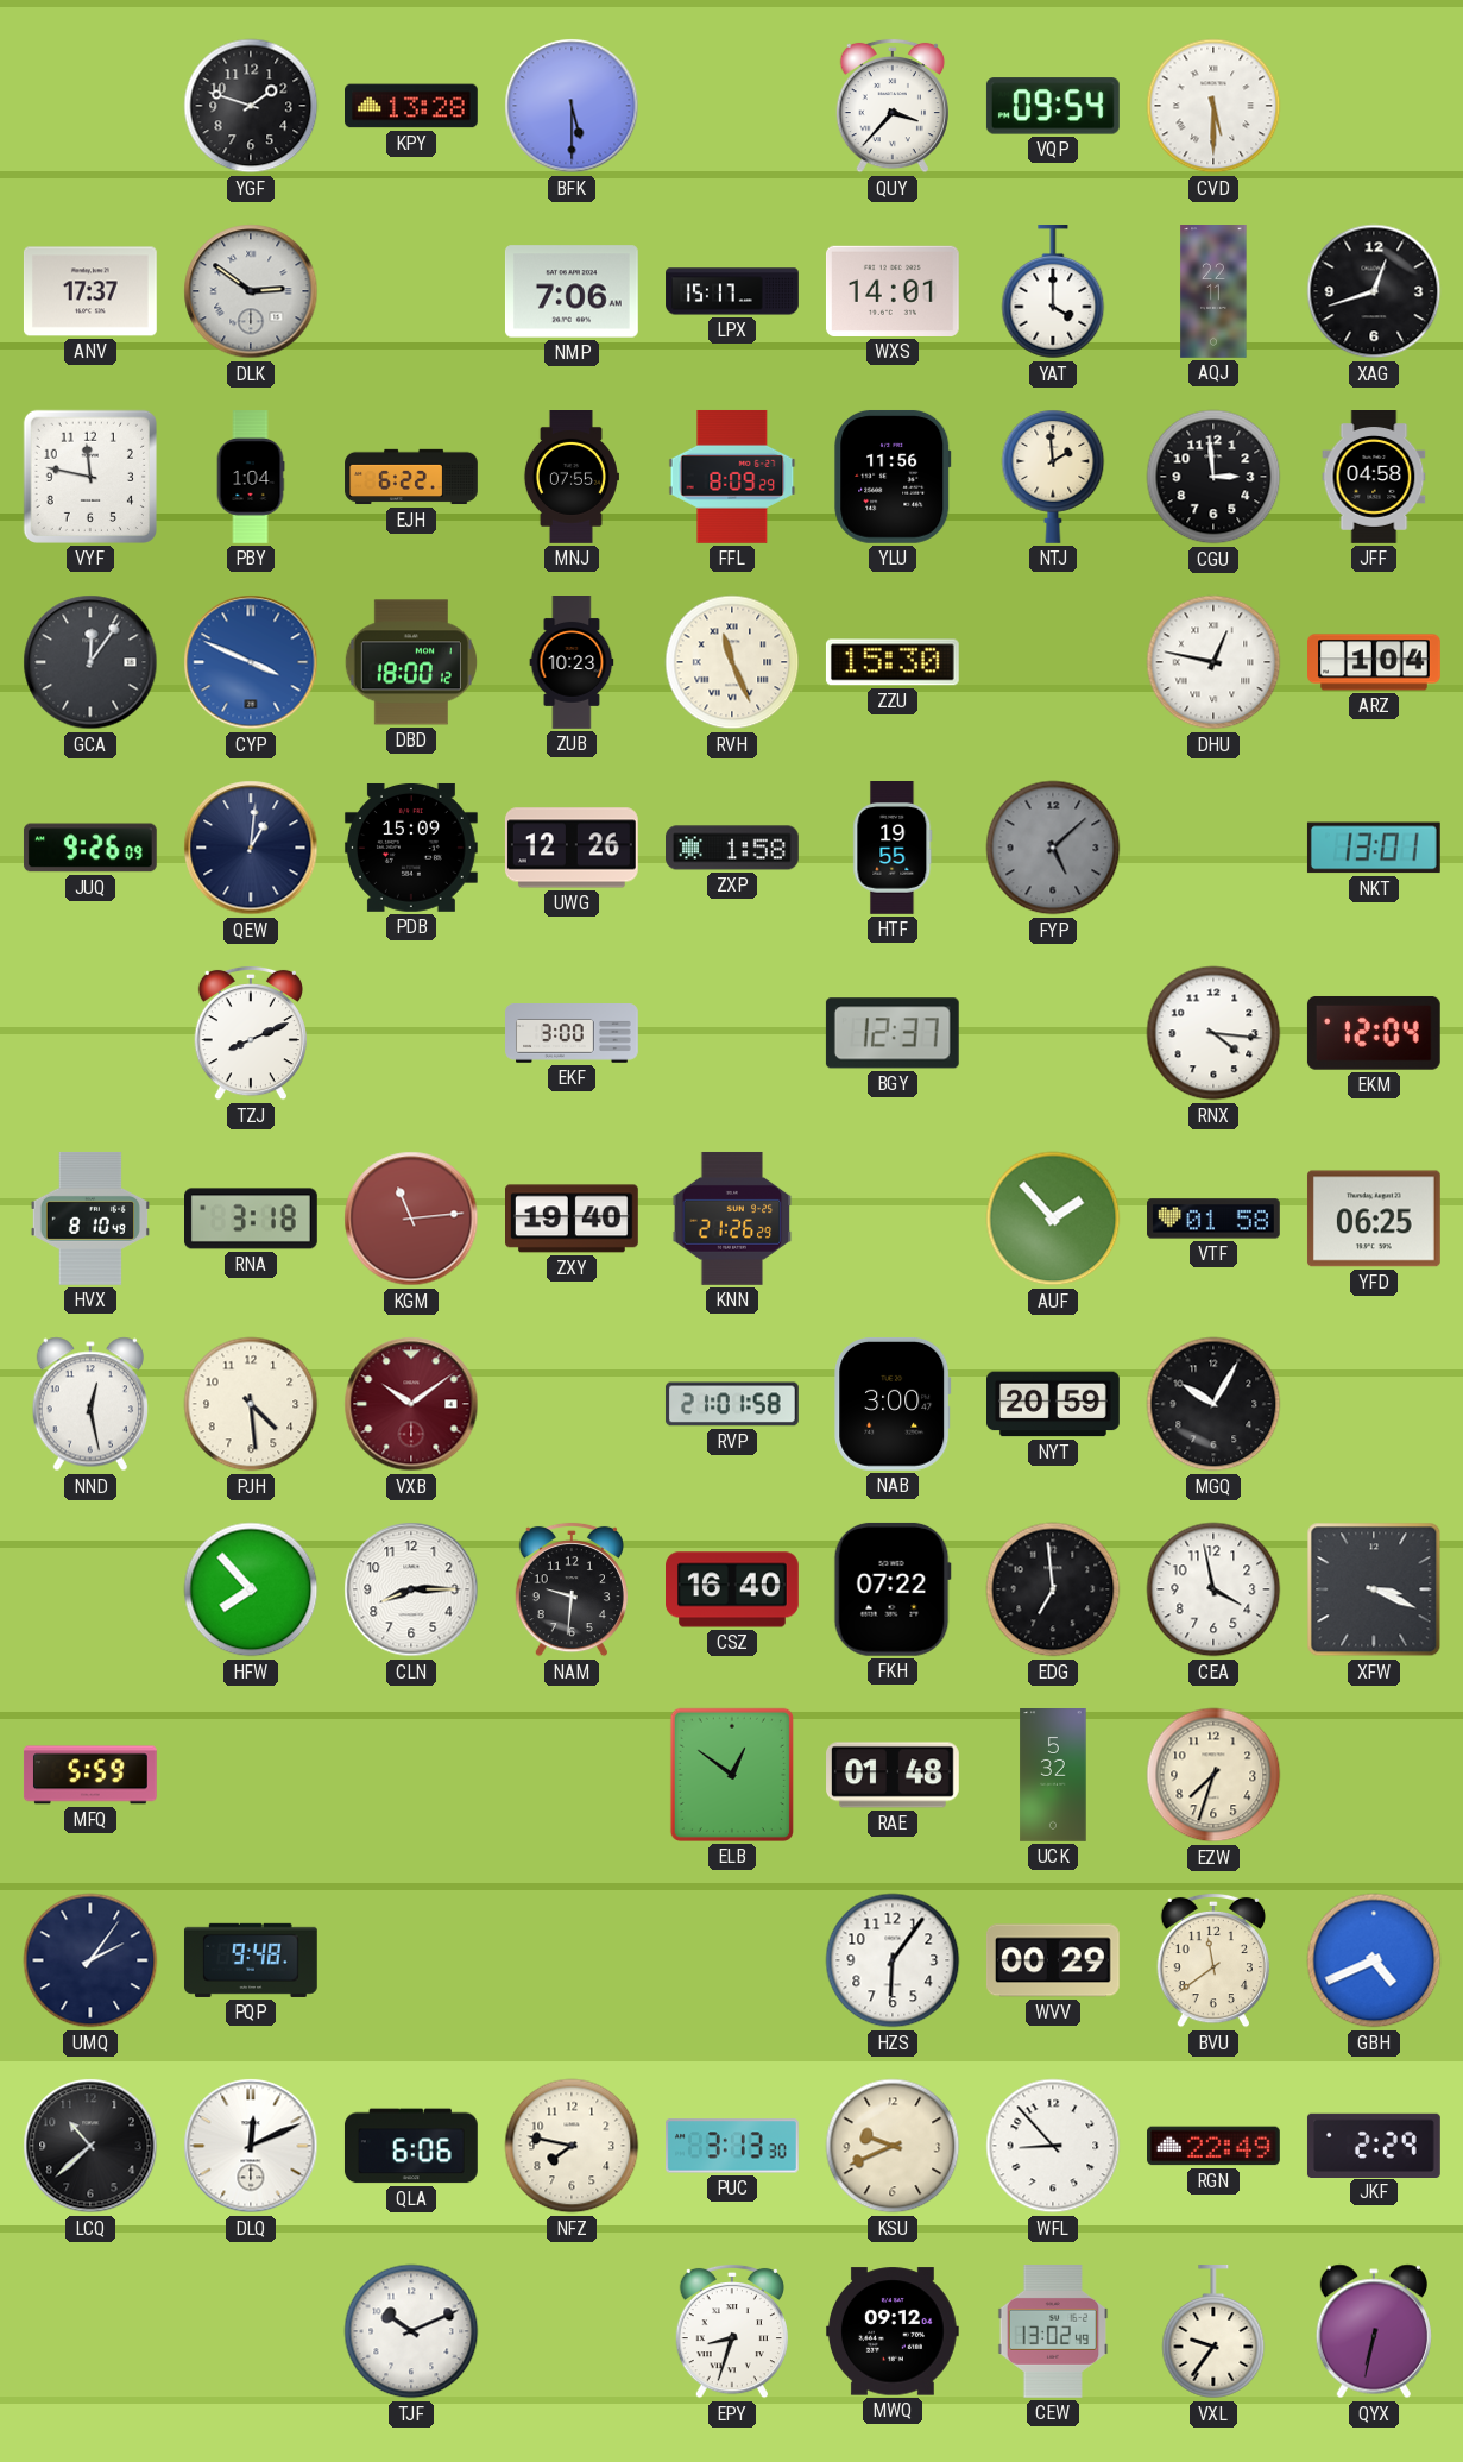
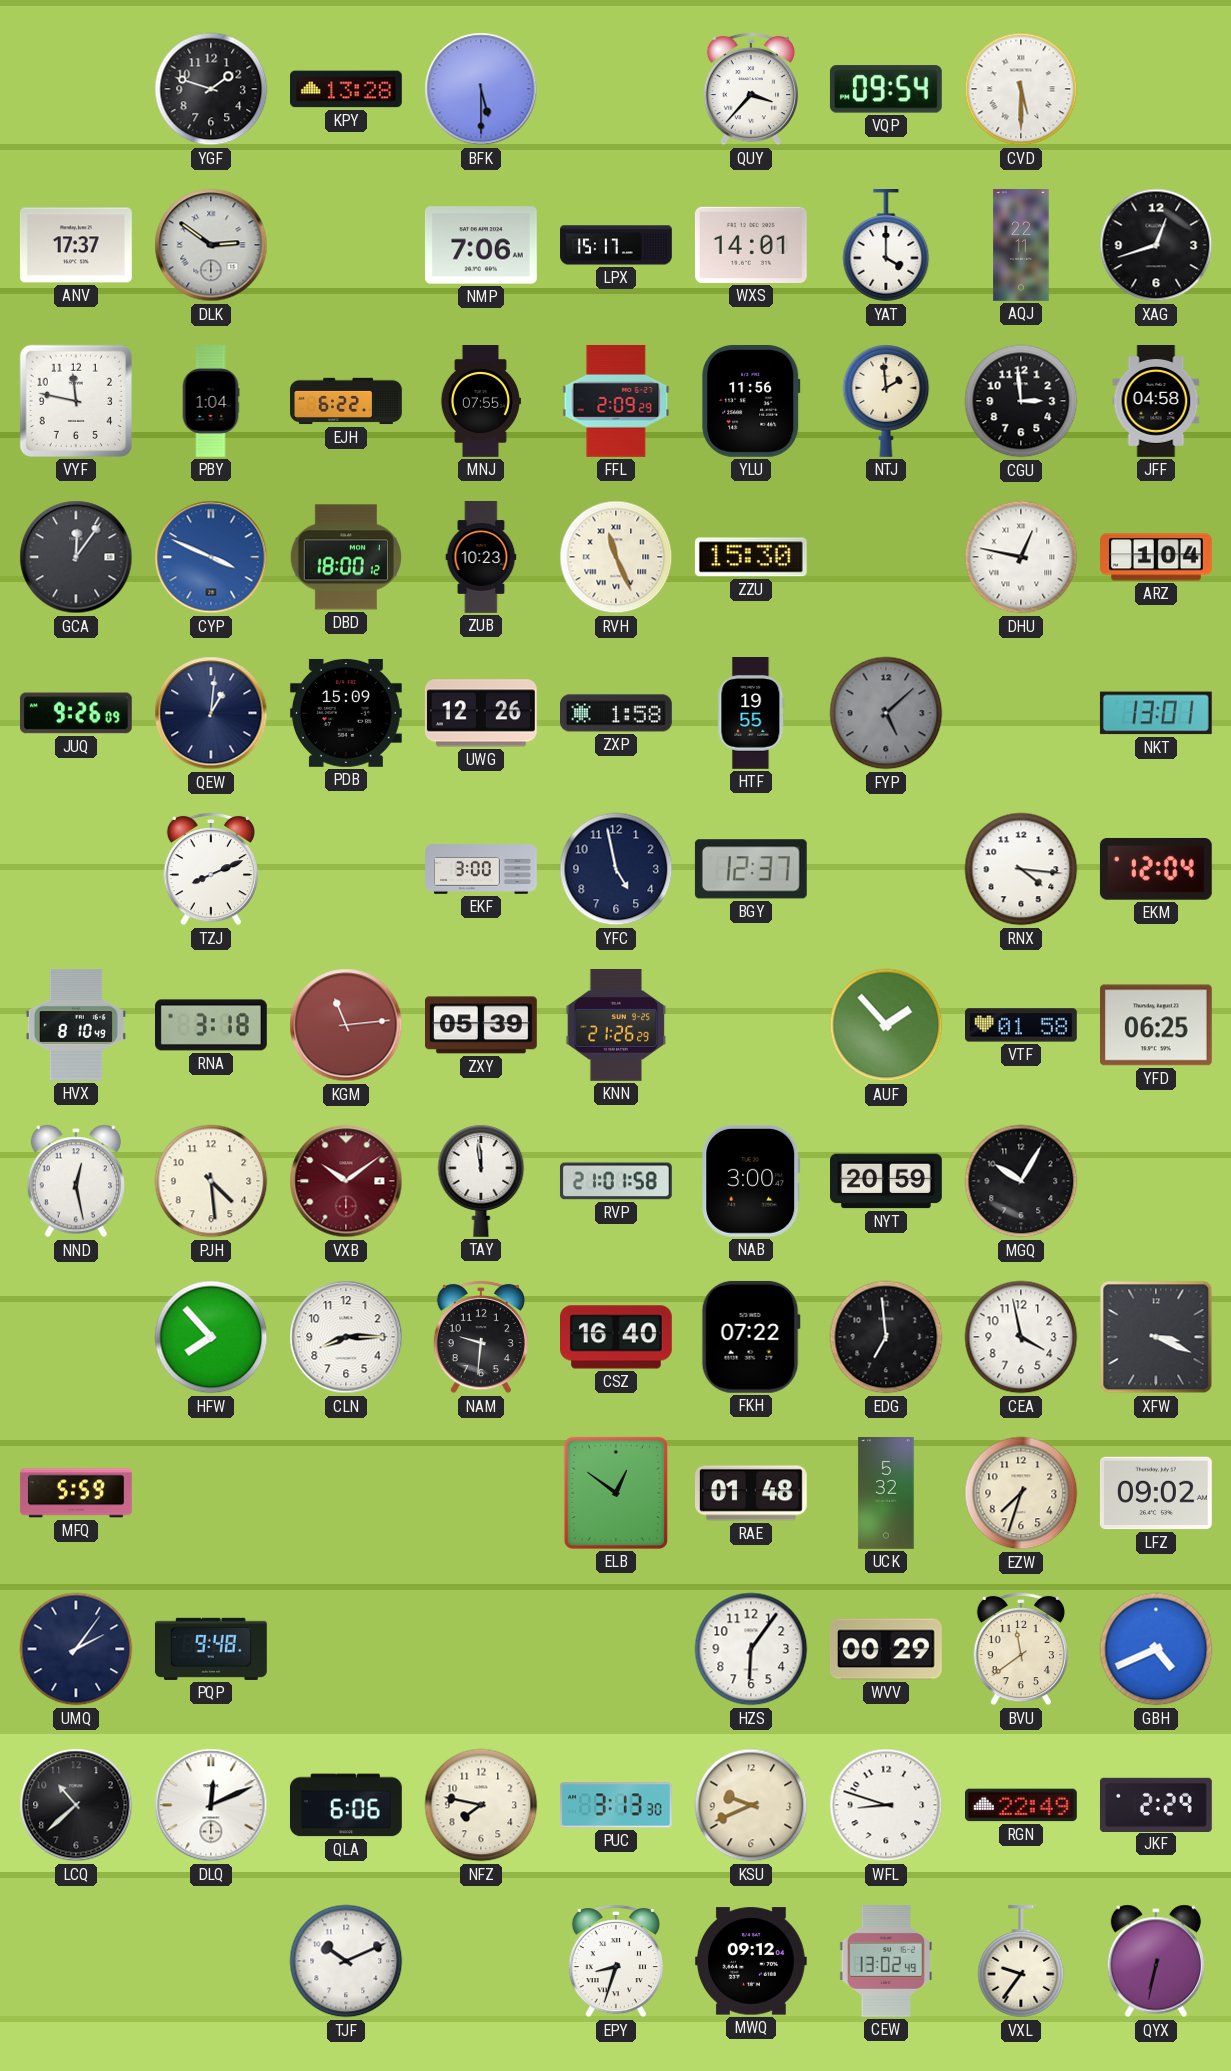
FFL: 8:09 -> 2:09
YFC: none -> 4:58
ZXY: 19:40 -> 05:39
TAY: none -> 11:59
LFZ: none -> 09:02
WFL: 8:53 -> 8:48
